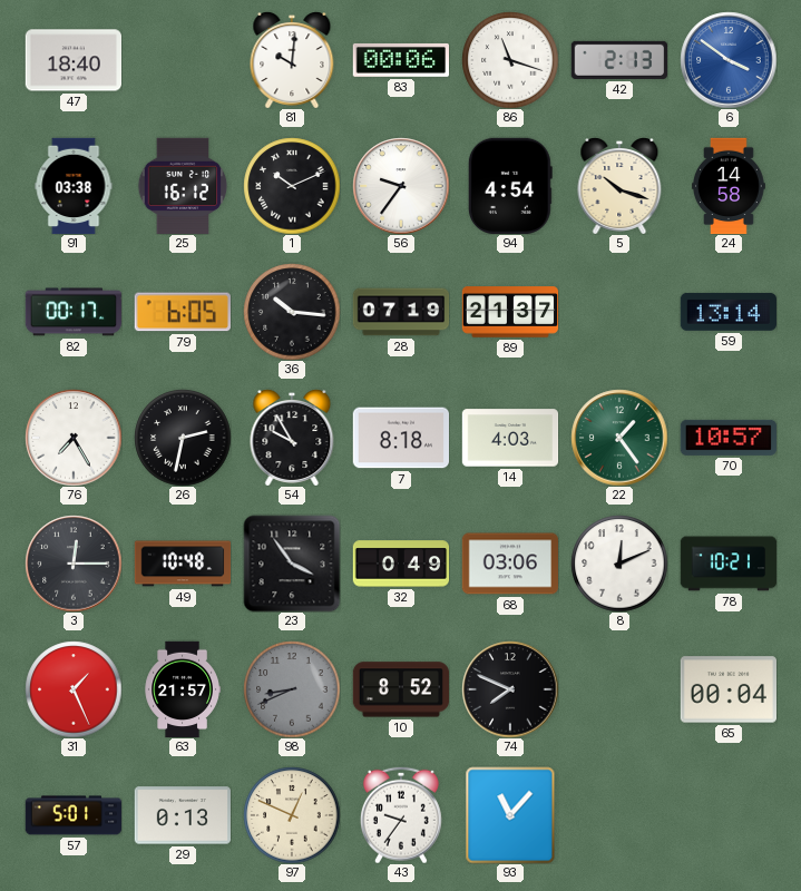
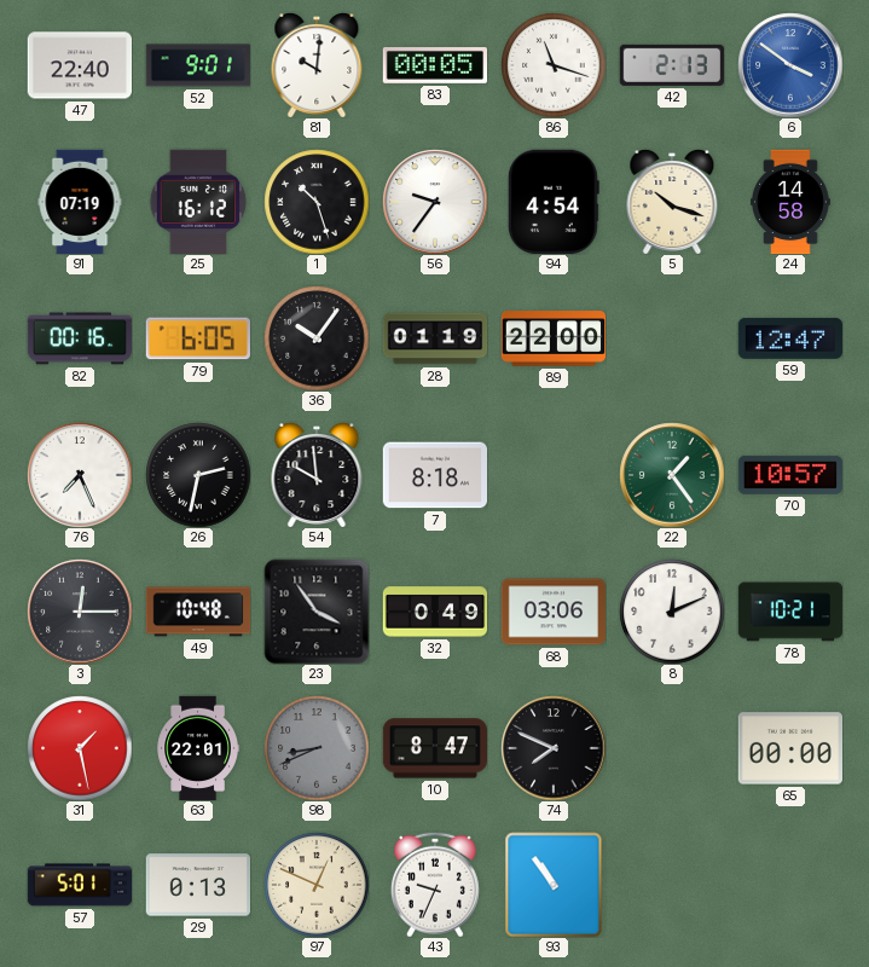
47: 18:40 -> 22:40
52: none -> 9:01
83: 00:06 -> 00:05
91: 03:38 -> 07:19
1: 10:11 -> 10:27
82: 00:17 -> 00:16
36: 10:16 -> 10:06
28: 07:19 -> 01:19
89: 21:37 -> 22:00
59: 13:14 -> 12:47
76: 7:25 -> 7:26
54: 9:55 -> 9:59
14: 4:03 -> none
31: 1:26 -> 1:28
63: 21:57 -> 22:01
10: 8:52 -> 8:47
65: 00:04 -> 00:00
43: 9:36 -> 9:34
93: 11:07 -> 10:54
